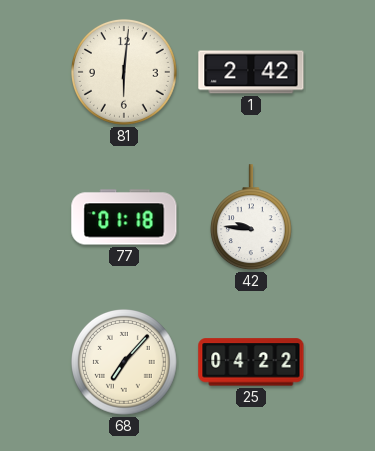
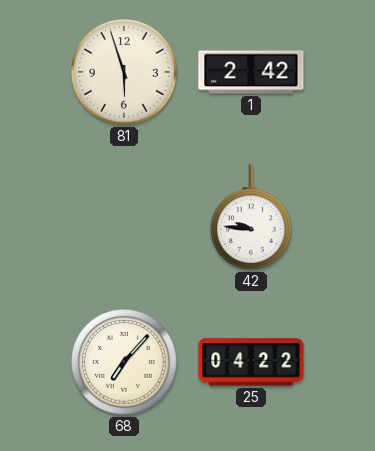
81: 6:01 -> 5:57
77: 01:18 -> none
